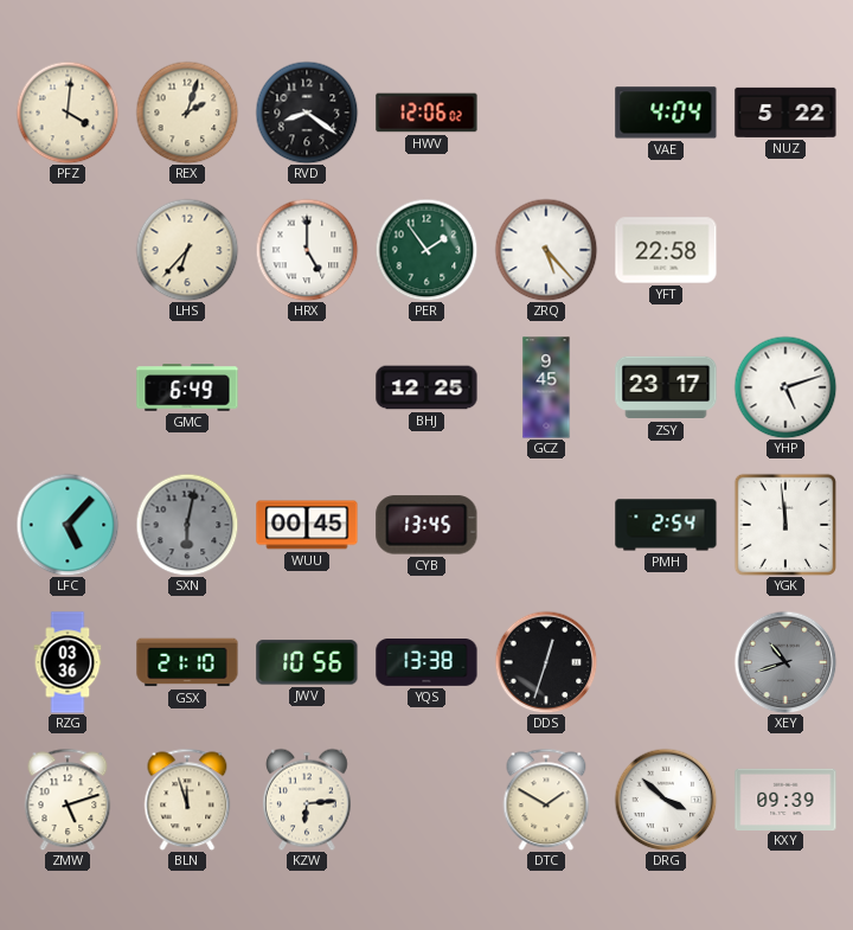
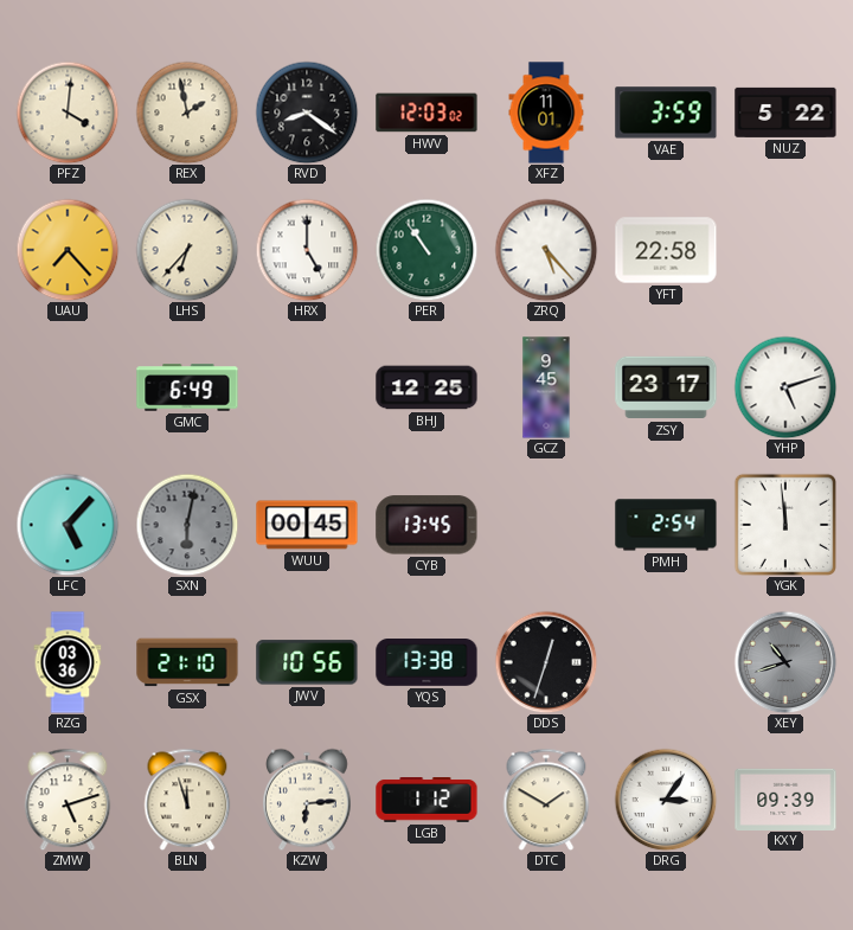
REX: 2:03 -> 1:58
HWV: 12:06 -> 12:03
XFZ: none -> 11:01
VAE: 4:04 -> 3:59
UAU: none -> 7:23
PER: 1:54 -> 10:54
LGB: none -> 1:12
DRG: 3:52 -> 3:06
